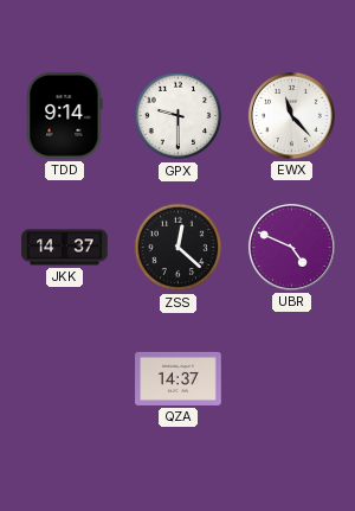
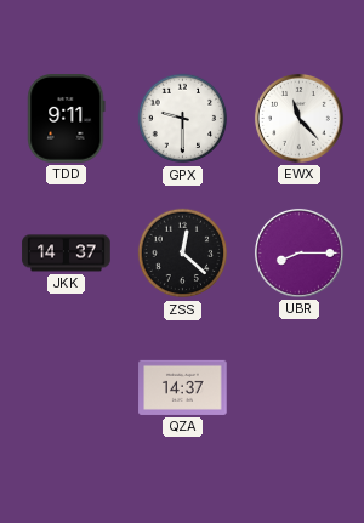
TDD: 9:14 -> 9:11
UBR: 4:49 -> 8:15
